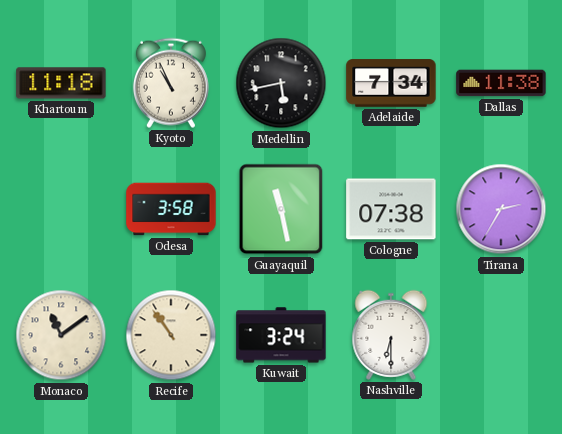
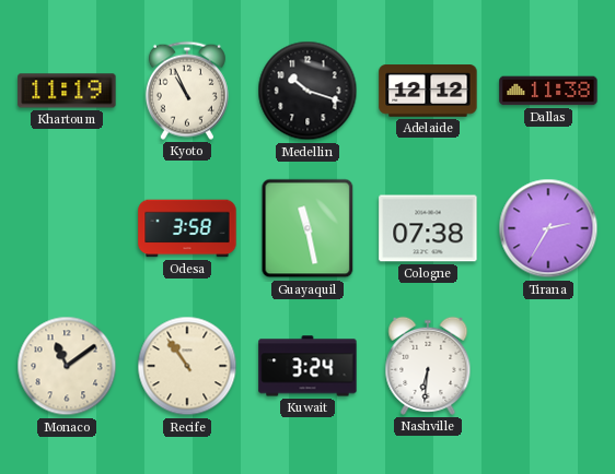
Khartoum: 11:18 -> 11:19
Medellin: 5:43 -> 10:18
Adelaide: 7:34 -> 12:12
Nashville: 6:30 -> 6:31
